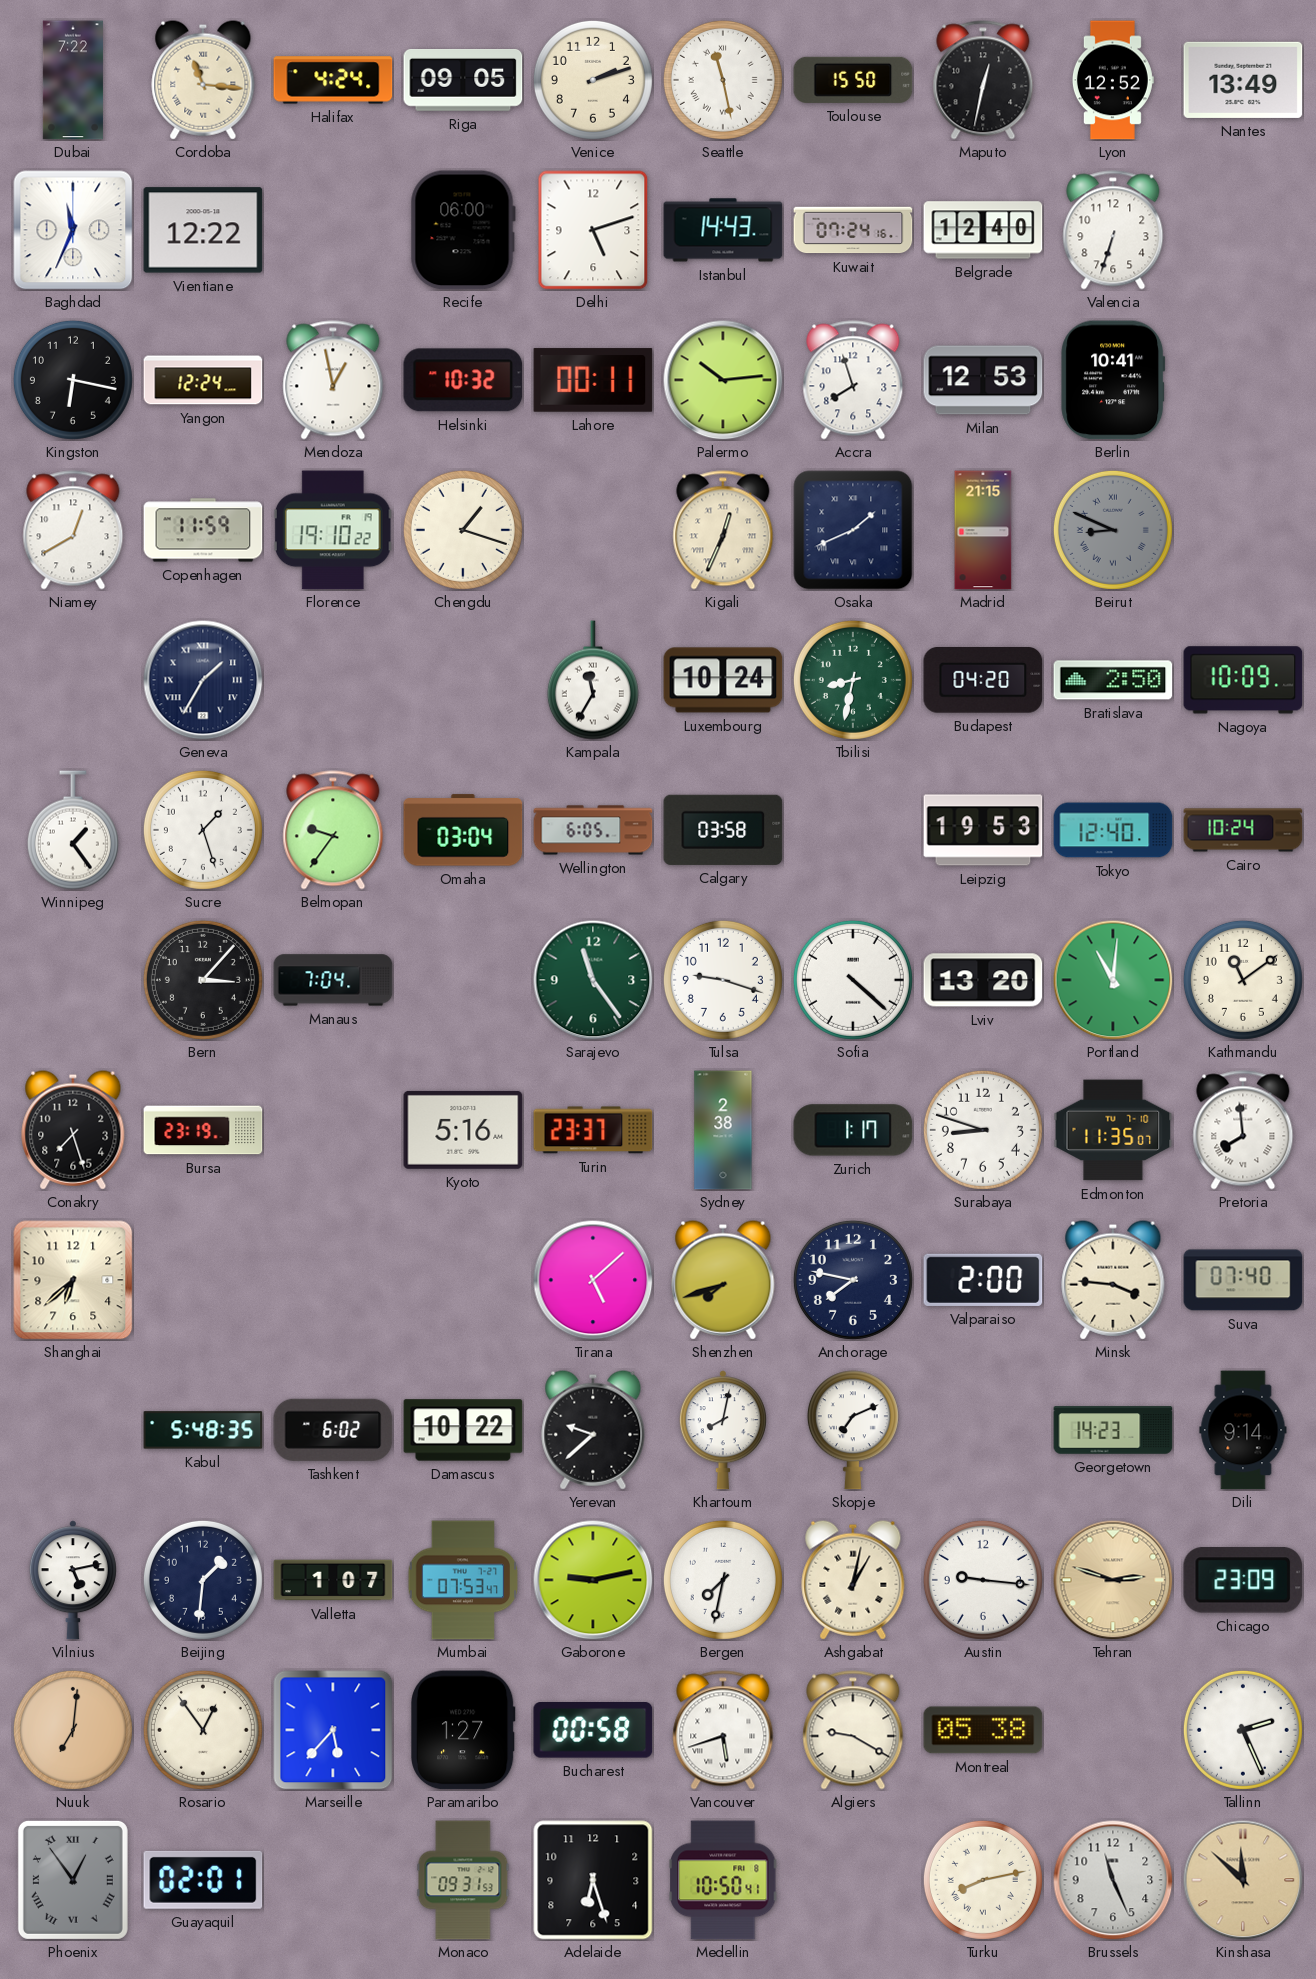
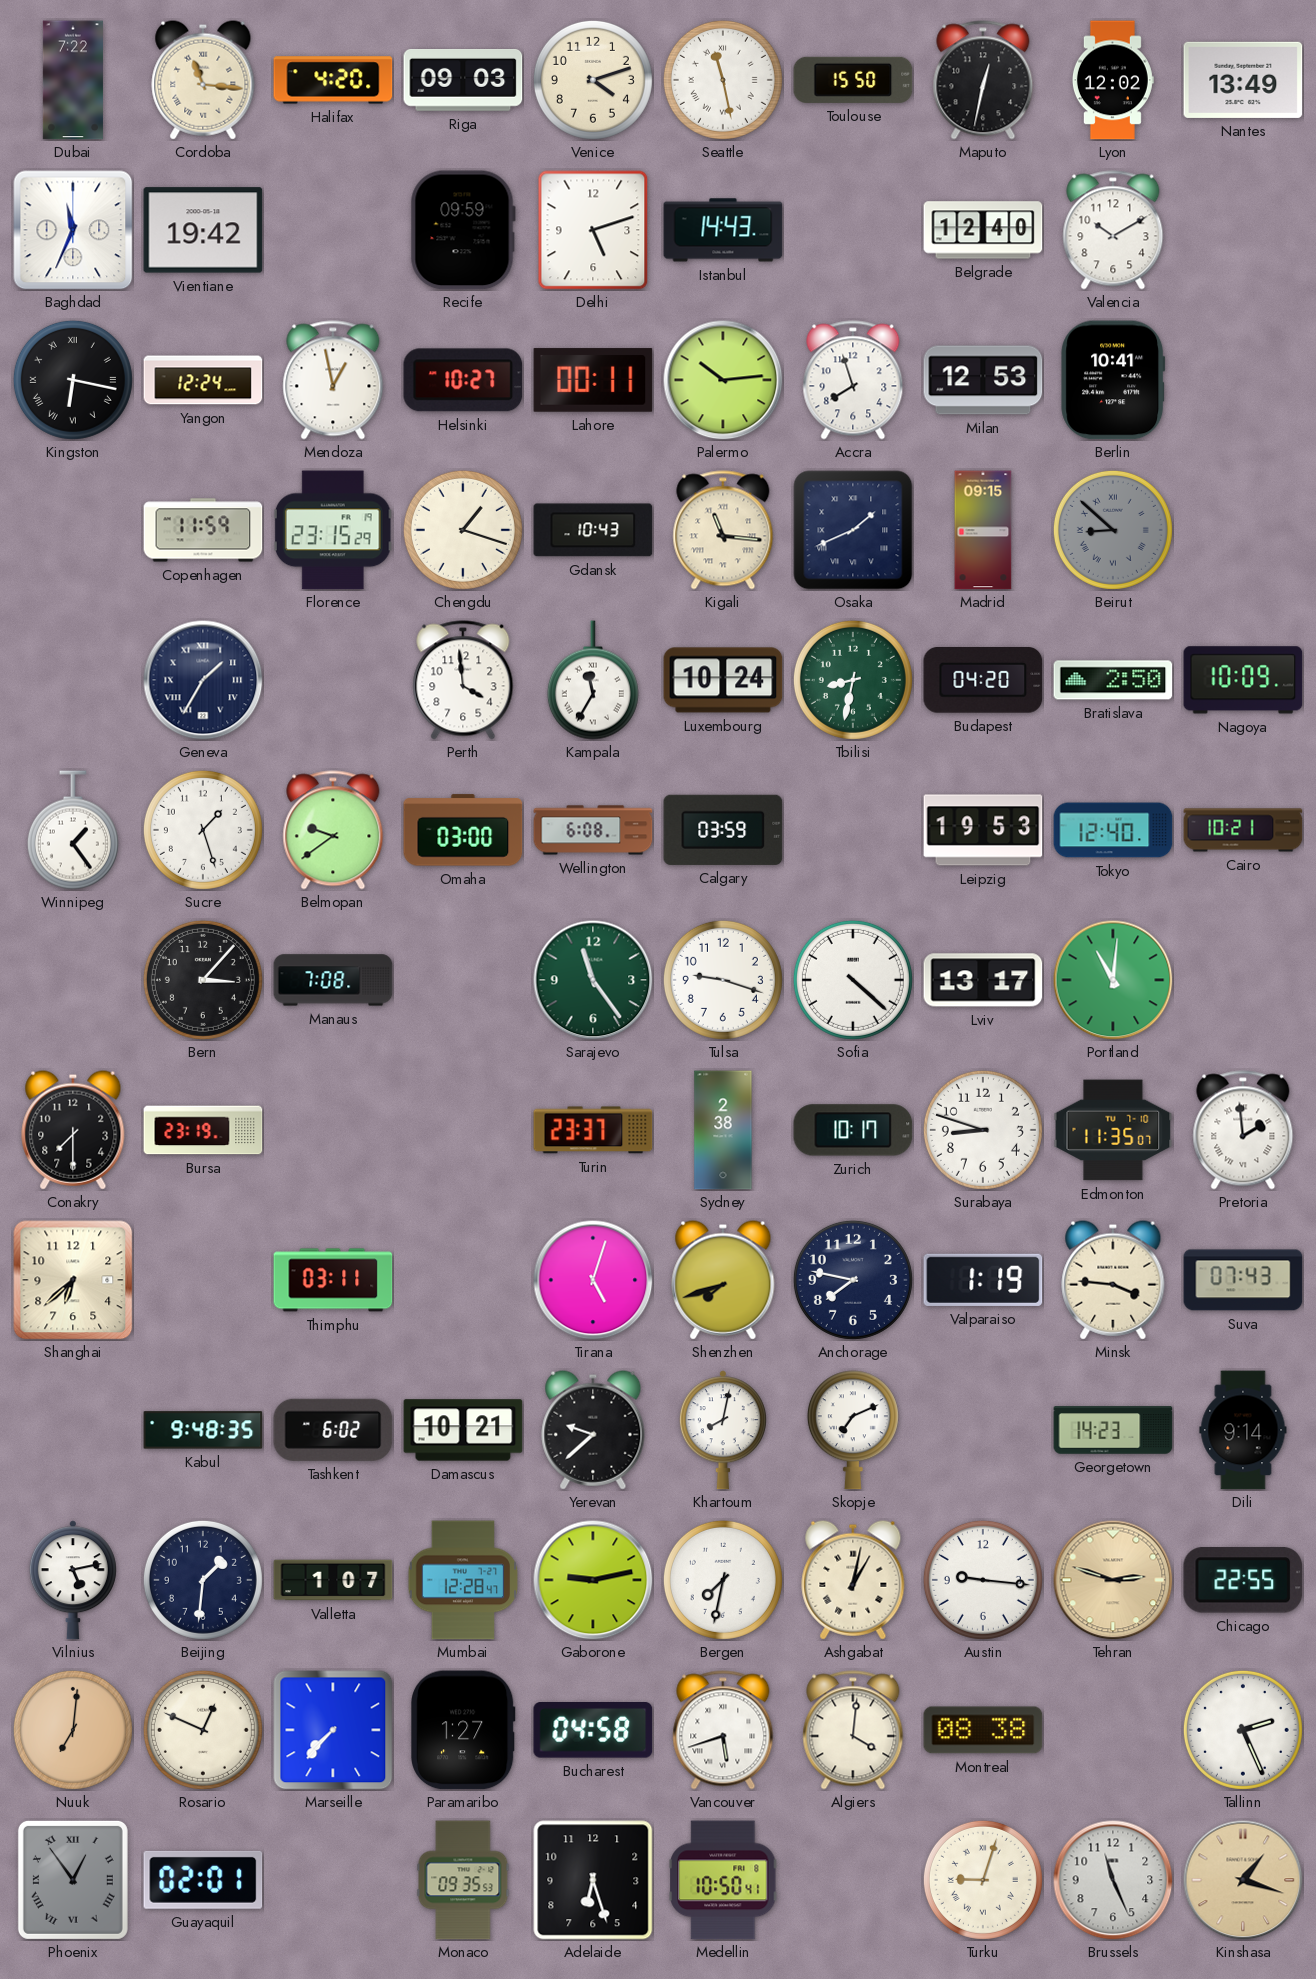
Halifax: 4:24 -> 4:20
Riga: 09:05 -> 09:03
Venice: 2:12 -> 4:12
Lyon: 12:52 -> 12:02
Vientiane: 12:22 -> 19:42
Recife: 06:00 -> 09:59
Kuwait: 07:24 -> none
Valencia: 6:33 -> 10:10
Kingston numerals: Arabic -> Roman
Helsinki: 10:32 -> 10:27
Niamey: 12:40 -> none
Florence: 19:10 -> 23:15
Gdansk: none -> 10:43
Kigali: 12:34 -> 11:16
Madrid: 21:15 -> 09:15
Beirut: 8:49 -> 8:52
Perth: none -> 3:59
Belmopan: 9:36 -> 9:39
Omaha: 03:04 -> 03:00
Wellington: 6:05 -> 6:08
Calgary: 03:58 -> 03:59
Cairo: 10:24 -> 10:21
Manaus: 7:04 -> 7:08
Lviv: 13:20 -> 13:17
Kathmandu: 11:09 -> none
Conakry: 7:27 -> 7:30
Kyoto: 5:16 -> none
Zurich: 1:17 -> 10:17
Pretoria: 7:59 -> 1:59
Thimphu: none -> 03:11
Tirana: 5:08 -> 5:03
Valparaiso: 2:00 -> 1:19
Suva: 07:40 -> 07:43
Kabul: 5:48 -> 9:48
Damascus: 10:22 -> 10:21
Mumbai: 07:53 -> 12:28
Chicago: 23:09 -> 22:55
Rosario: 12:54 -> 12:49
Marseille: 5:37 -> 7:37
Bucharest: 00:58 -> 04:58
Algiers: 9:20 -> 4:01
Montreal: 05:38 -> 08:38
Monaco: 09:31 -> 09:35
Turku: 8:13 -> 9:03
Kinshasa: 11:52 -> 1:18
